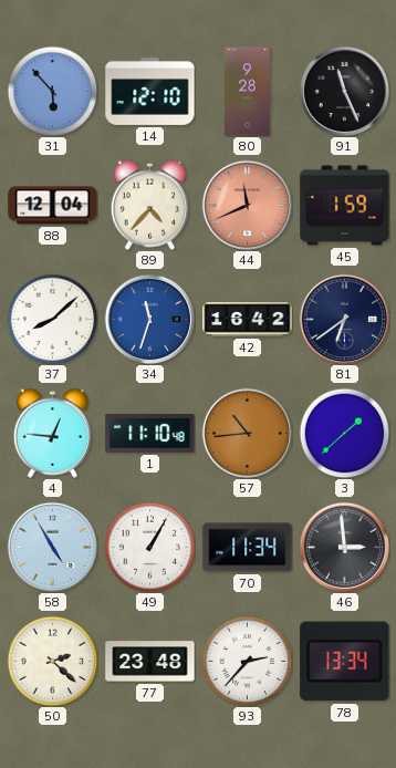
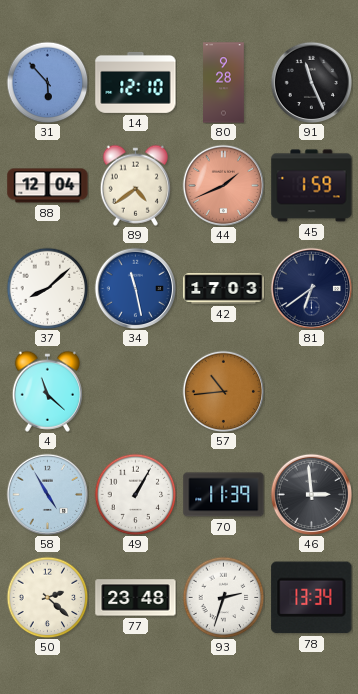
89: 4:37 -> 4:39
44: 11:41 -> 1:41
34: 11:33 -> 11:28
42: 16:42 -> 17:03
4: 12:46 -> 11:22
1: 11:10 -> none
3: 1:38 -> none
70: 11:34 -> 11:39
93: 2:37 -> 2:33
